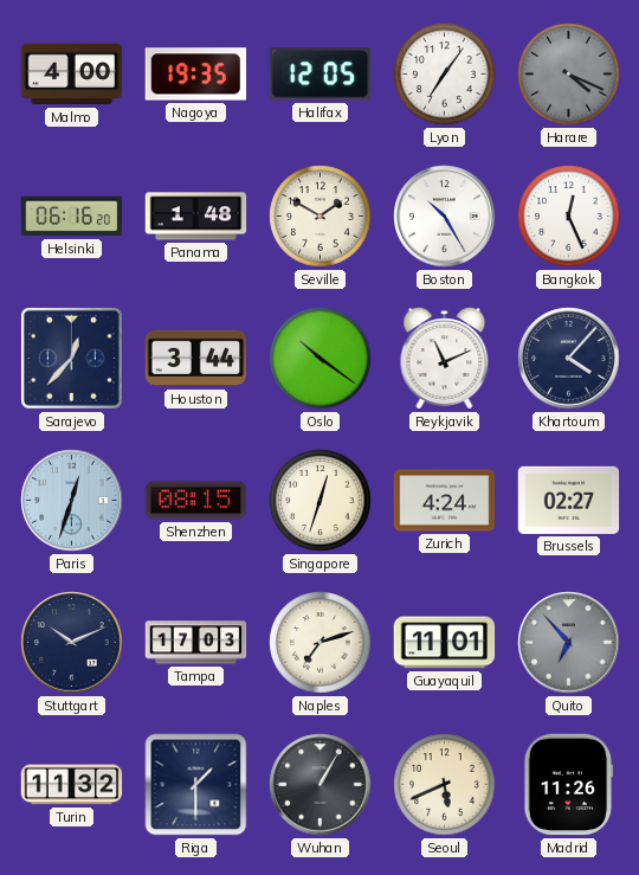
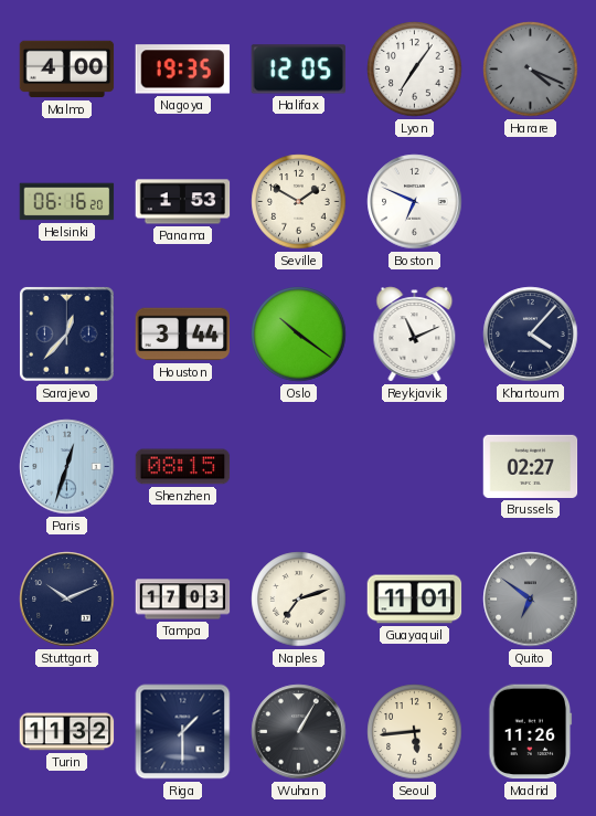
Panama: 1:48 -> 1:53
Boston: 10:25 -> 6:49
Bangkok: 12:26 -> none
Singapore: 12:33 -> none
Zurich: 4:24 -> none
Quito: 6:53 -> 6:51
Seoul: 5:41 -> 5:44
